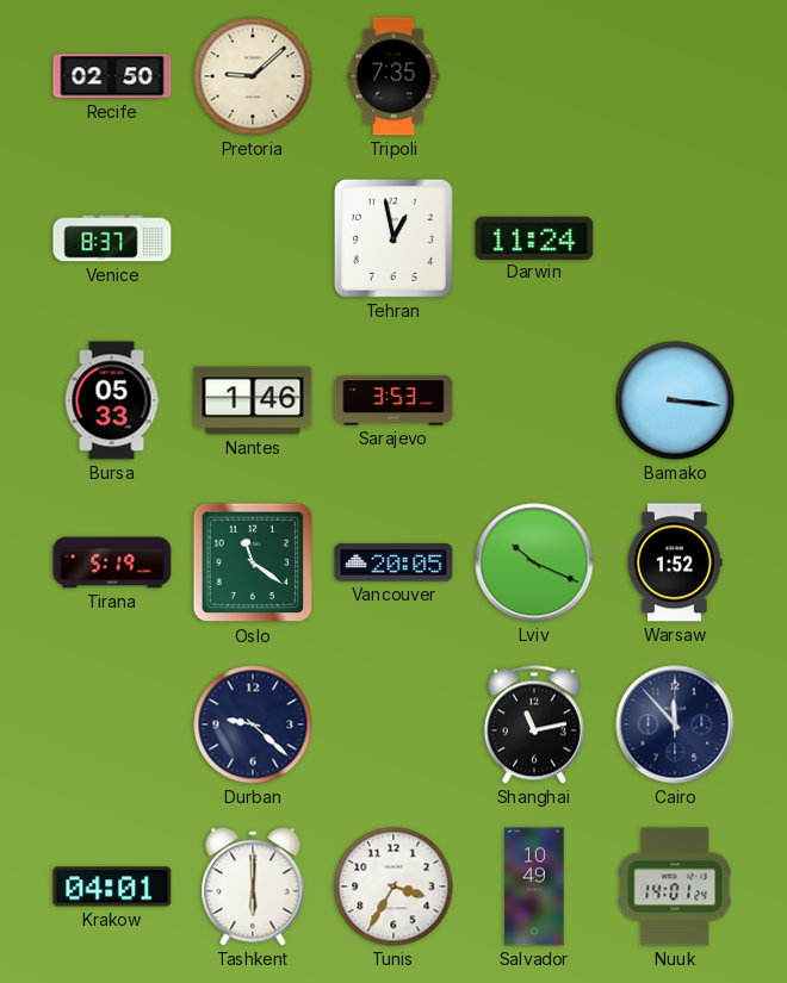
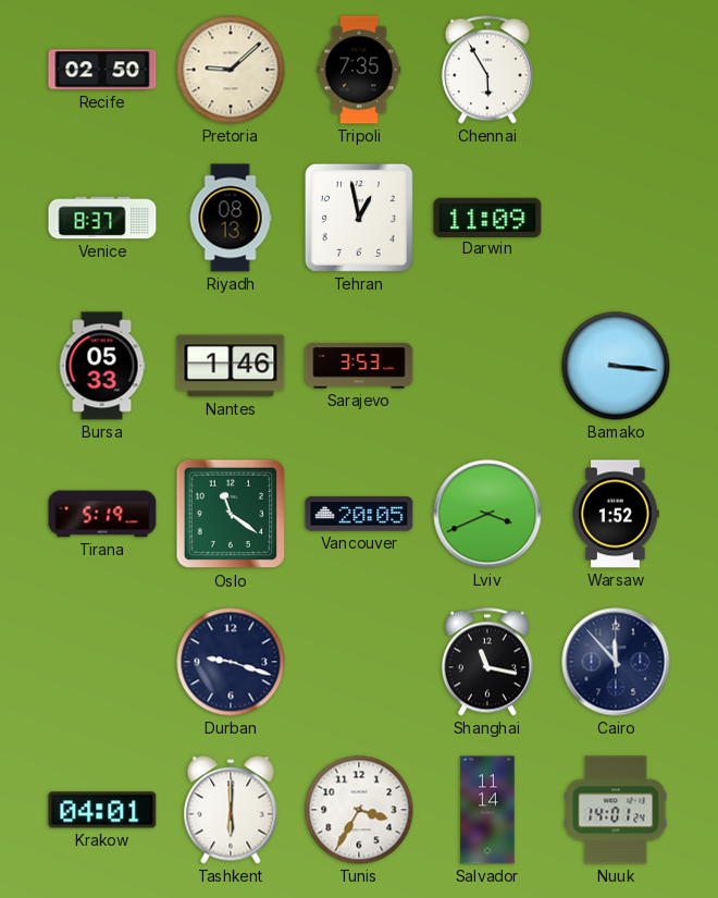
Chennai: none -> 5:55
Riyadh: none -> 08:13
Darwin: 11:24 -> 11:09
Lviv: 10:19 -> 3:41
Durban: 9:22 -> 9:18
Shanghai: 11:13 -> 11:17
Salvador: 10:49 -> 11:14
